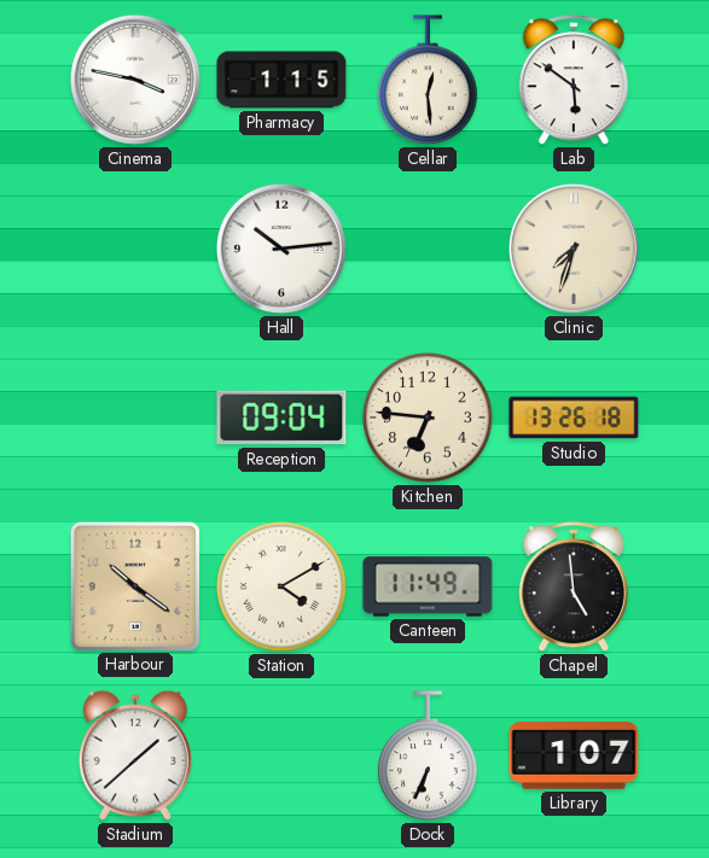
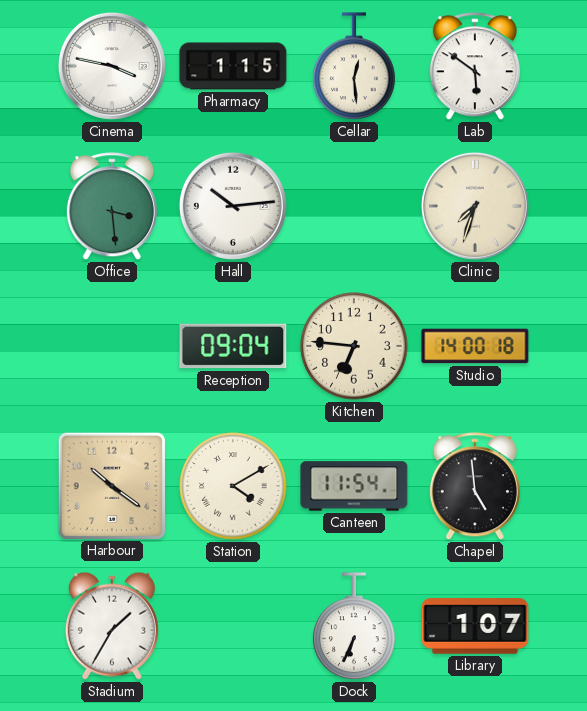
Office: none -> 3:29
Studio: 13:26 -> 14:00
Canteen: 11:49 -> 11:54
Stadium: 1:38 -> 1:35
